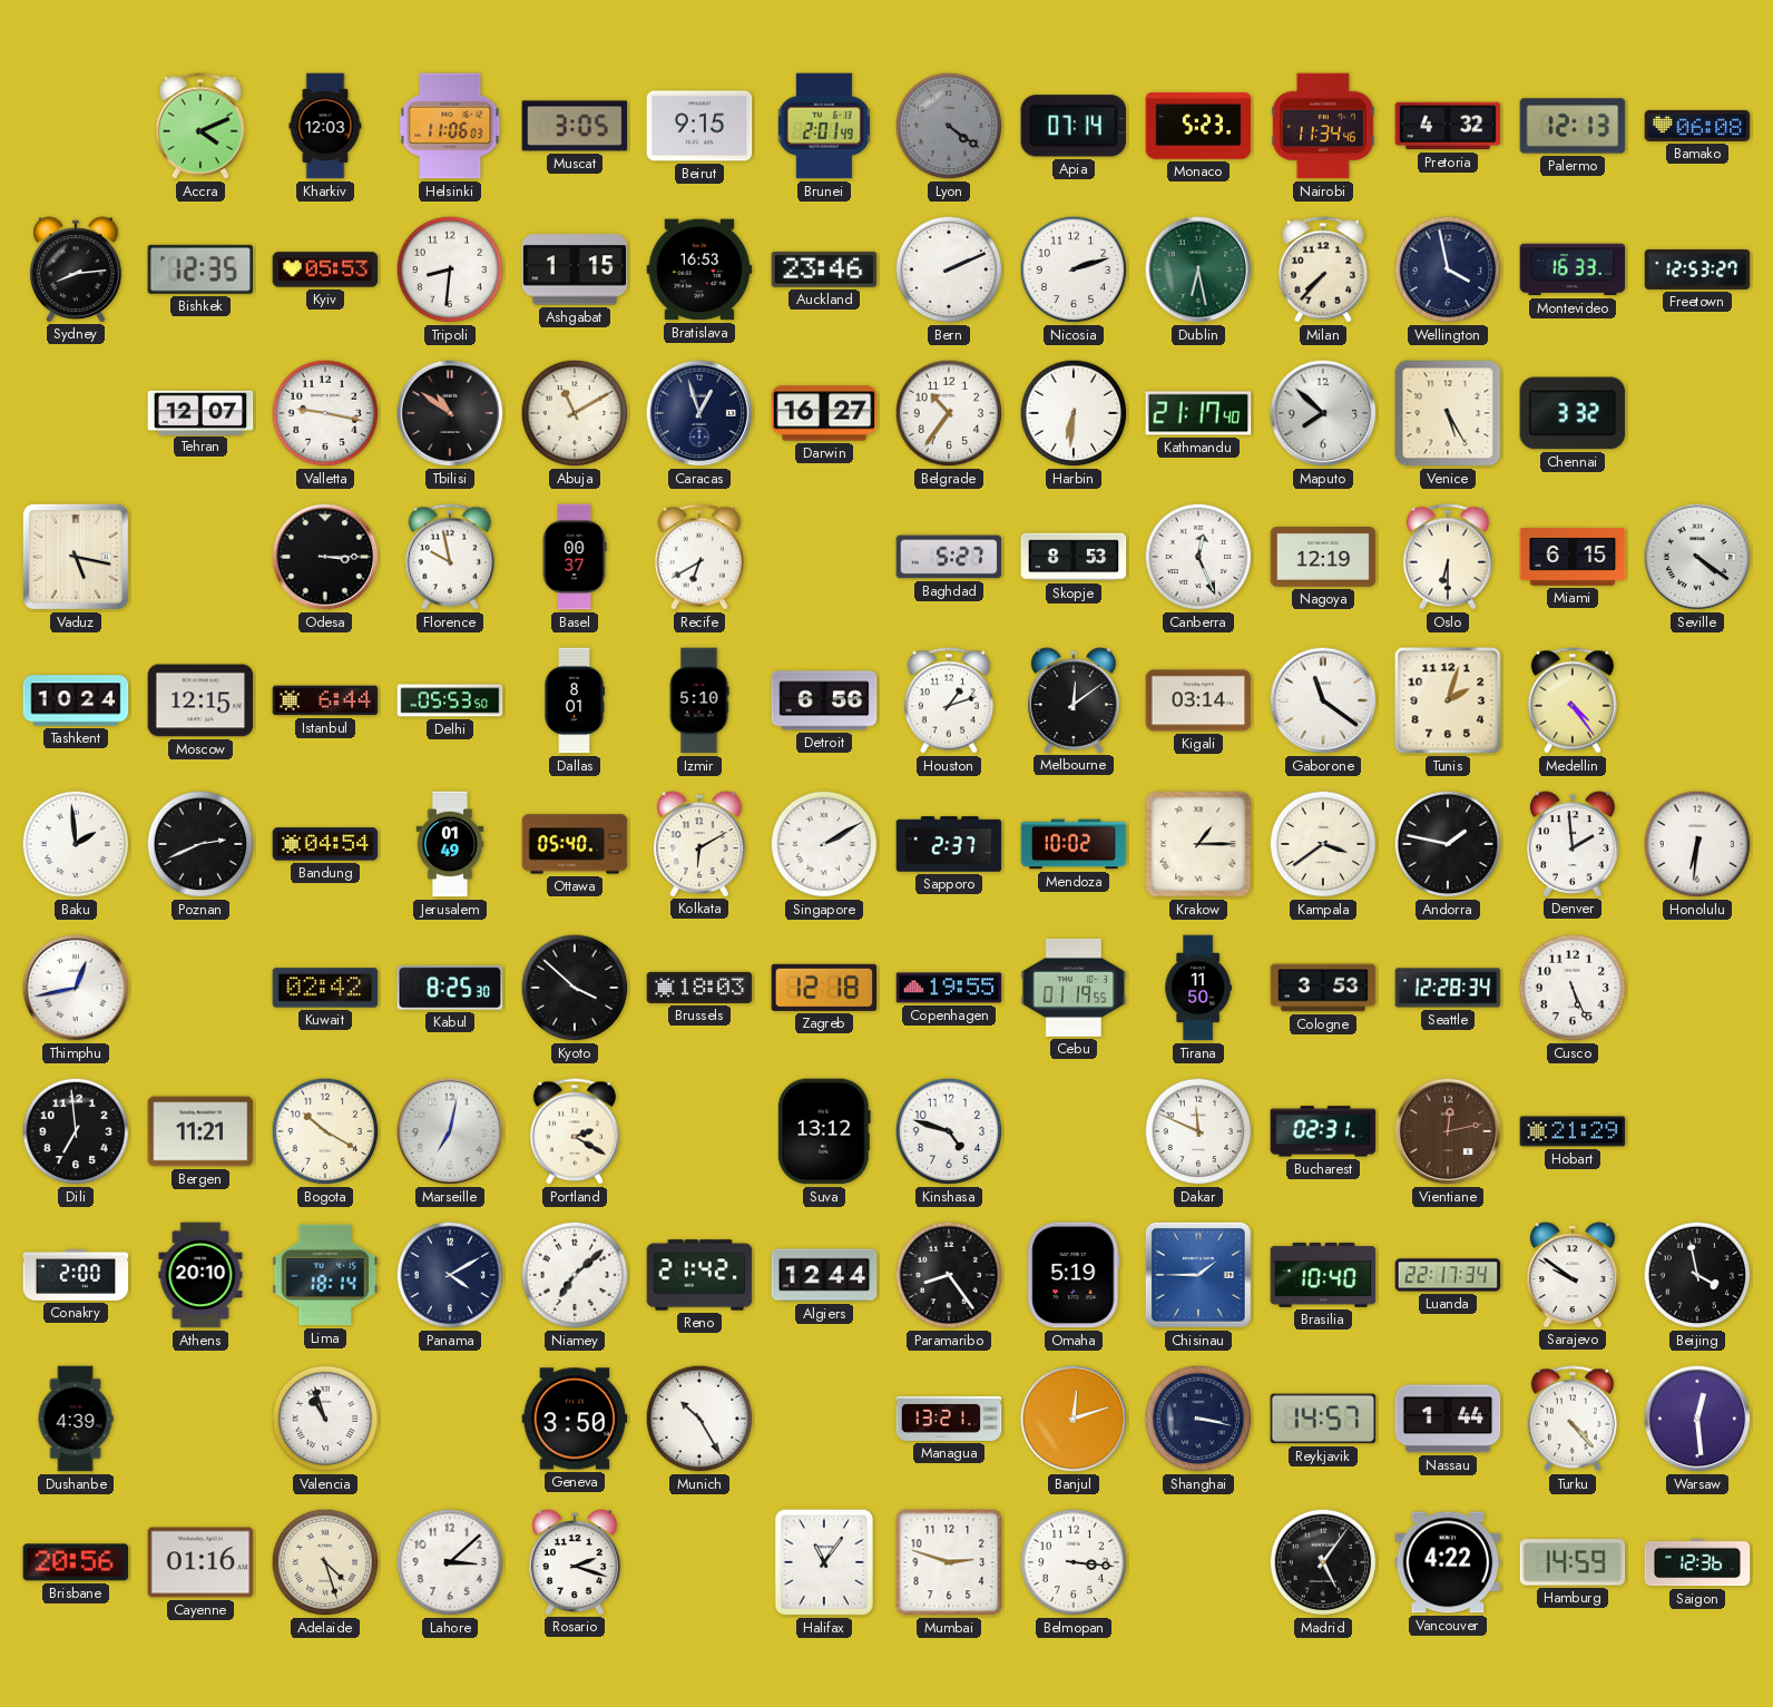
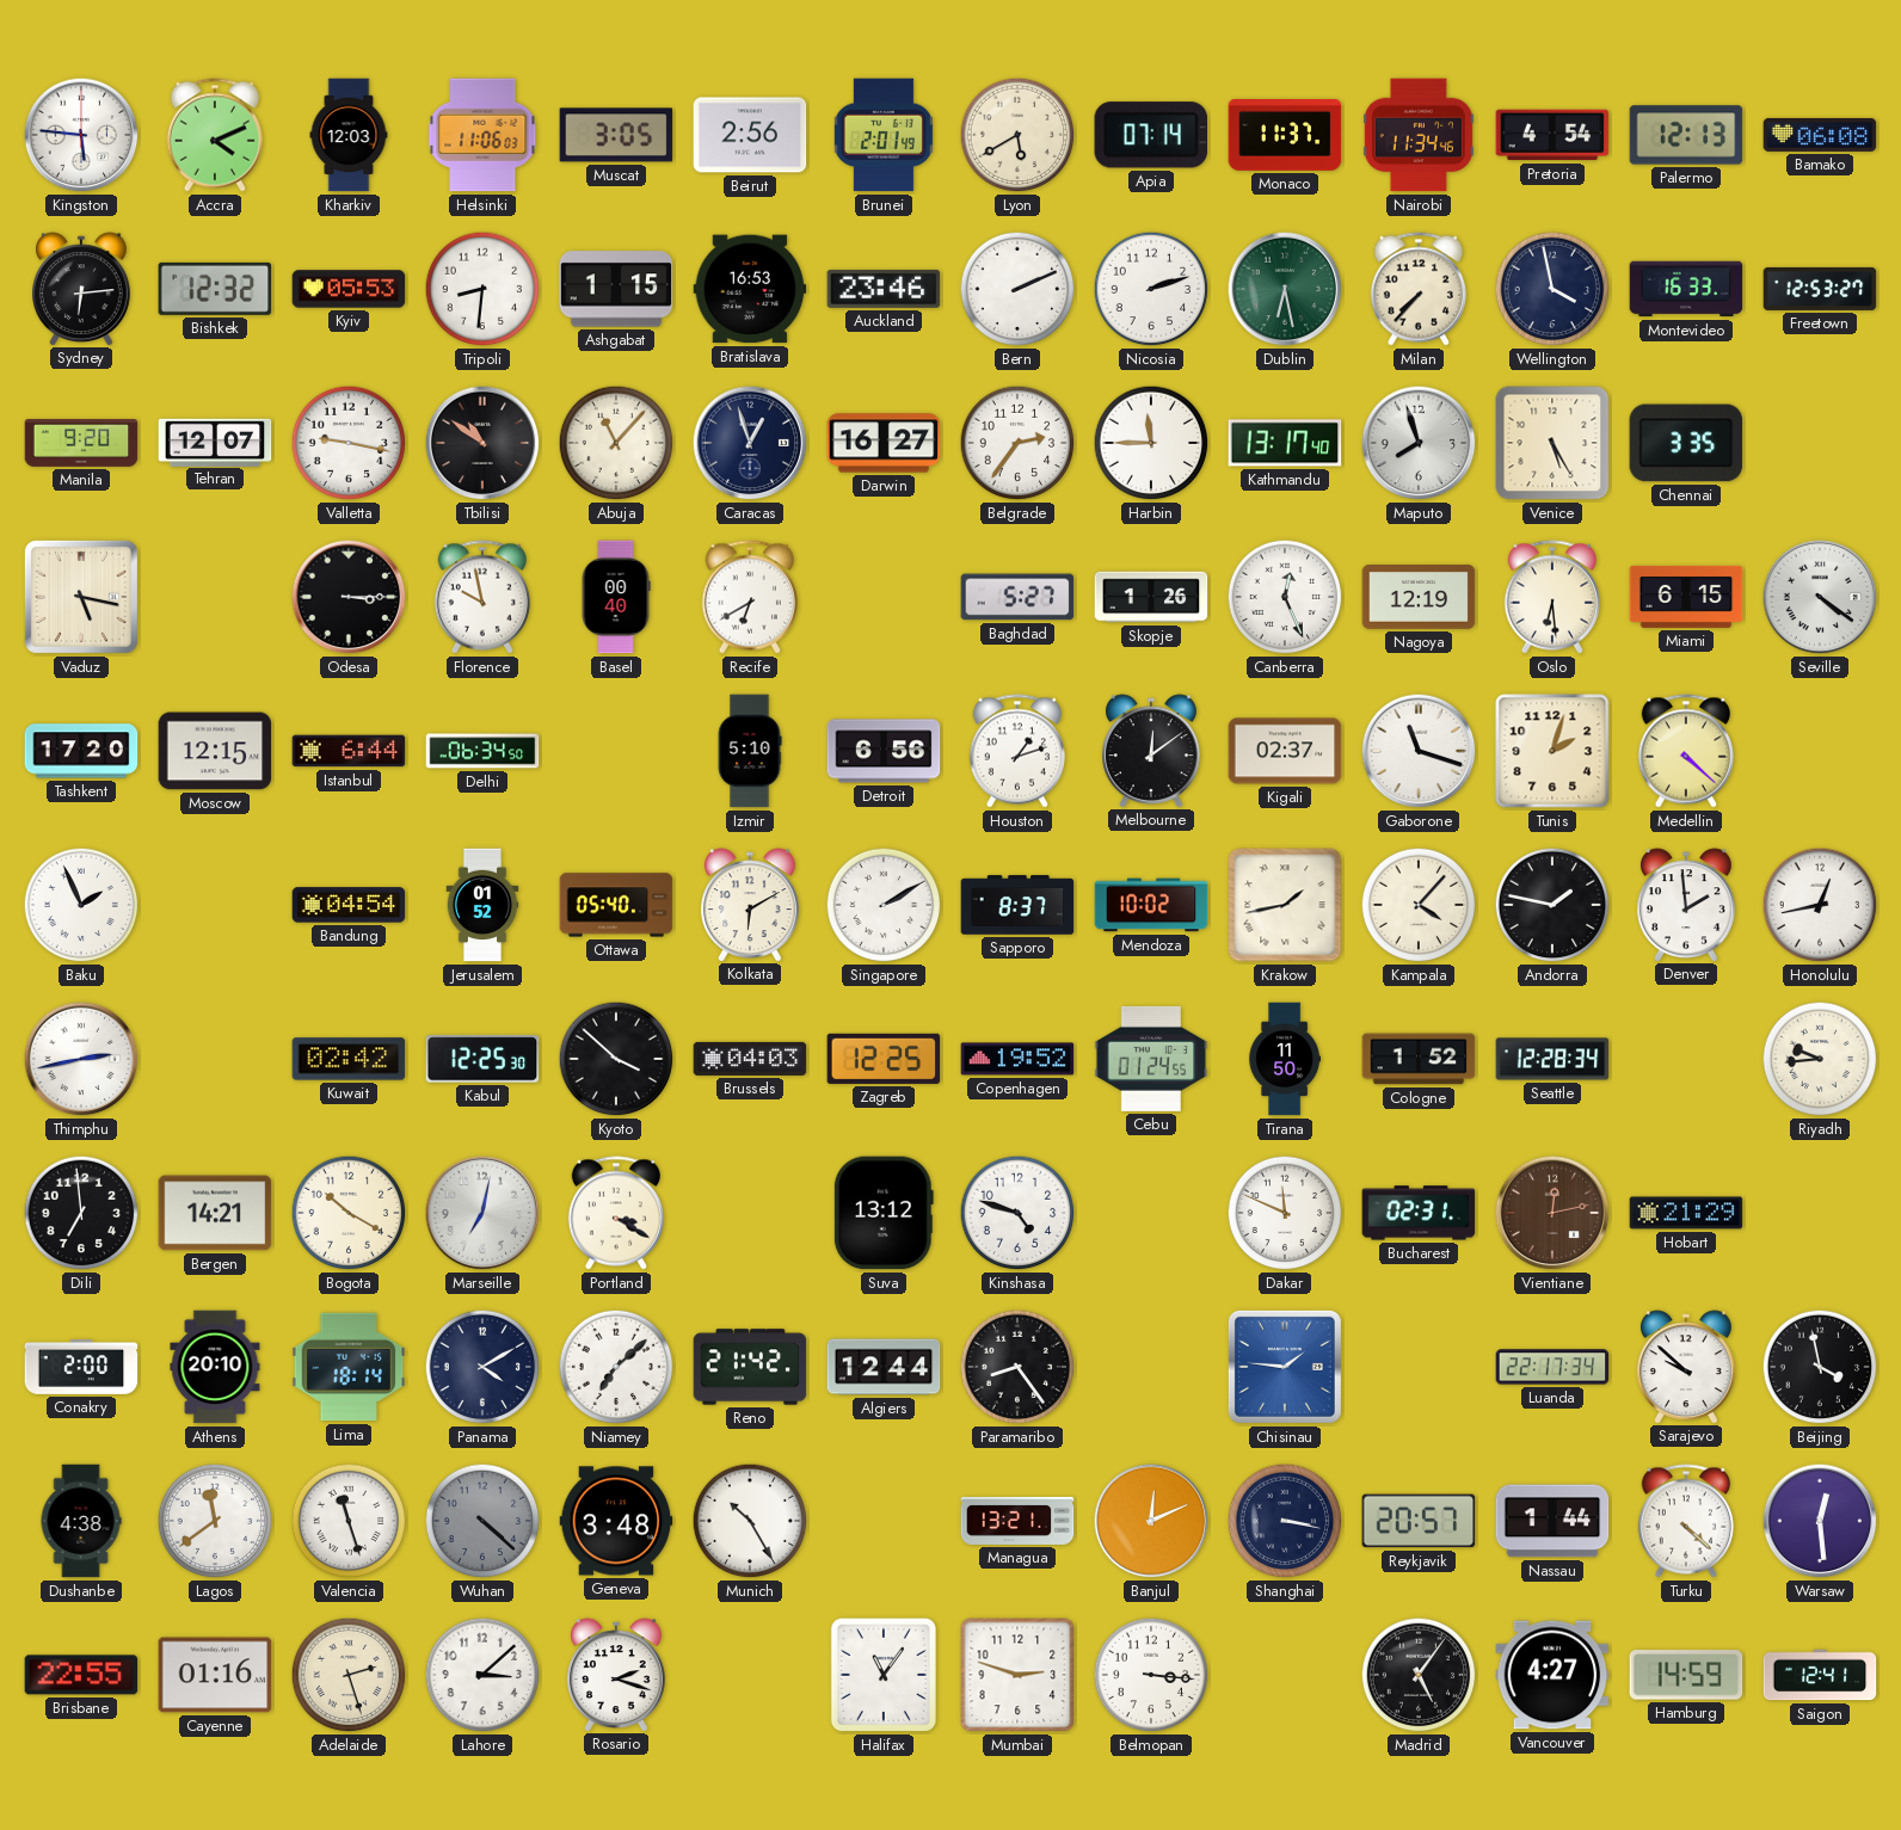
Kingston: none -> 5:46
Beirut: 9:15 -> 2:56
Lyon: 4:21 -> 5:40
Lyon dial: grey -> cream
Monaco: 5:23 -> 11:37
Pretoria: 4:32 -> 4:54
Sydney: 8:14 -> 6:14
Bishkek: 12:35 -> 12:32
Manila: none -> 9:20
Abuja: 11:10 -> 11:07
Belgrade: 10:36 -> 2:36
Harbin: 6:31 -> 11:45
Kathmandu: 21:17 -> 13:17
Maputo: 7:52 -> 7:57
Chennai: 3:32 -> 3:35
Basel: 00:37 -> 00:40
Skopje: 8:53 -> 1:26
Oslo: 6:30 -> 6:29
Tashkent: 10:24 -> 17:20
Delhi: 05:53 -> 06:34
Dallas: 8:01 -> none
Kigali: 03:14 -> 02:37
Gaborone: 11:21 -> 11:18
Medellin: 4:24 -> 4:22
Baku: 1:59 -> 1:56
Poznan: 2:41 -> none
Jerusalem: 01:49 -> 01:52
Sapporo: 2:37 -> 8:37
Krakow: 1:15 -> 1:43
Kampala: 3:39 -> 4:07
Honolulu: 6:31 -> 12:43
Thimphu: 12:43 -> 2:43
Kabul: 8:25 -> 12:25
Brussels: 18:03 -> 04:03
Zagreb: 12:18 -> 12:25
Copenhagen: 19:55 -> 19:52
Cebu: 01:19 -> 01:24
Cologne: 3:53 -> 1:52
Cusco: 5:26 -> none
Riyadh: none -> 9:44
Bergen: 11:21 -> 14:21
Portland: 2:20 -> 3:20
Omaha: 5:19 -> none
Chisinau: 1:45 -> 1:46
Brasilia: 10:40 -> none
Sarajevo: 9:51 -> 9:52
Dushanbe: 4:39 -> 4:38
Lagos: none -> 11:39
Valencia: 10:57 -> 11:27
Wuhan: none -> 4:22
Geneva: 3:50 -> 3:48
Banjul: 12:12 -> 12:11
Reykjavik: 14:57 -> 20:57
Turku: 4:23 -> 4:22
Brisbane: 20:56 -> 22:55
Adelaide: 4:27 -> 2:27
Vancouver: 4:22 -> 4:27
Saigon: 12:36 -> 12:41
